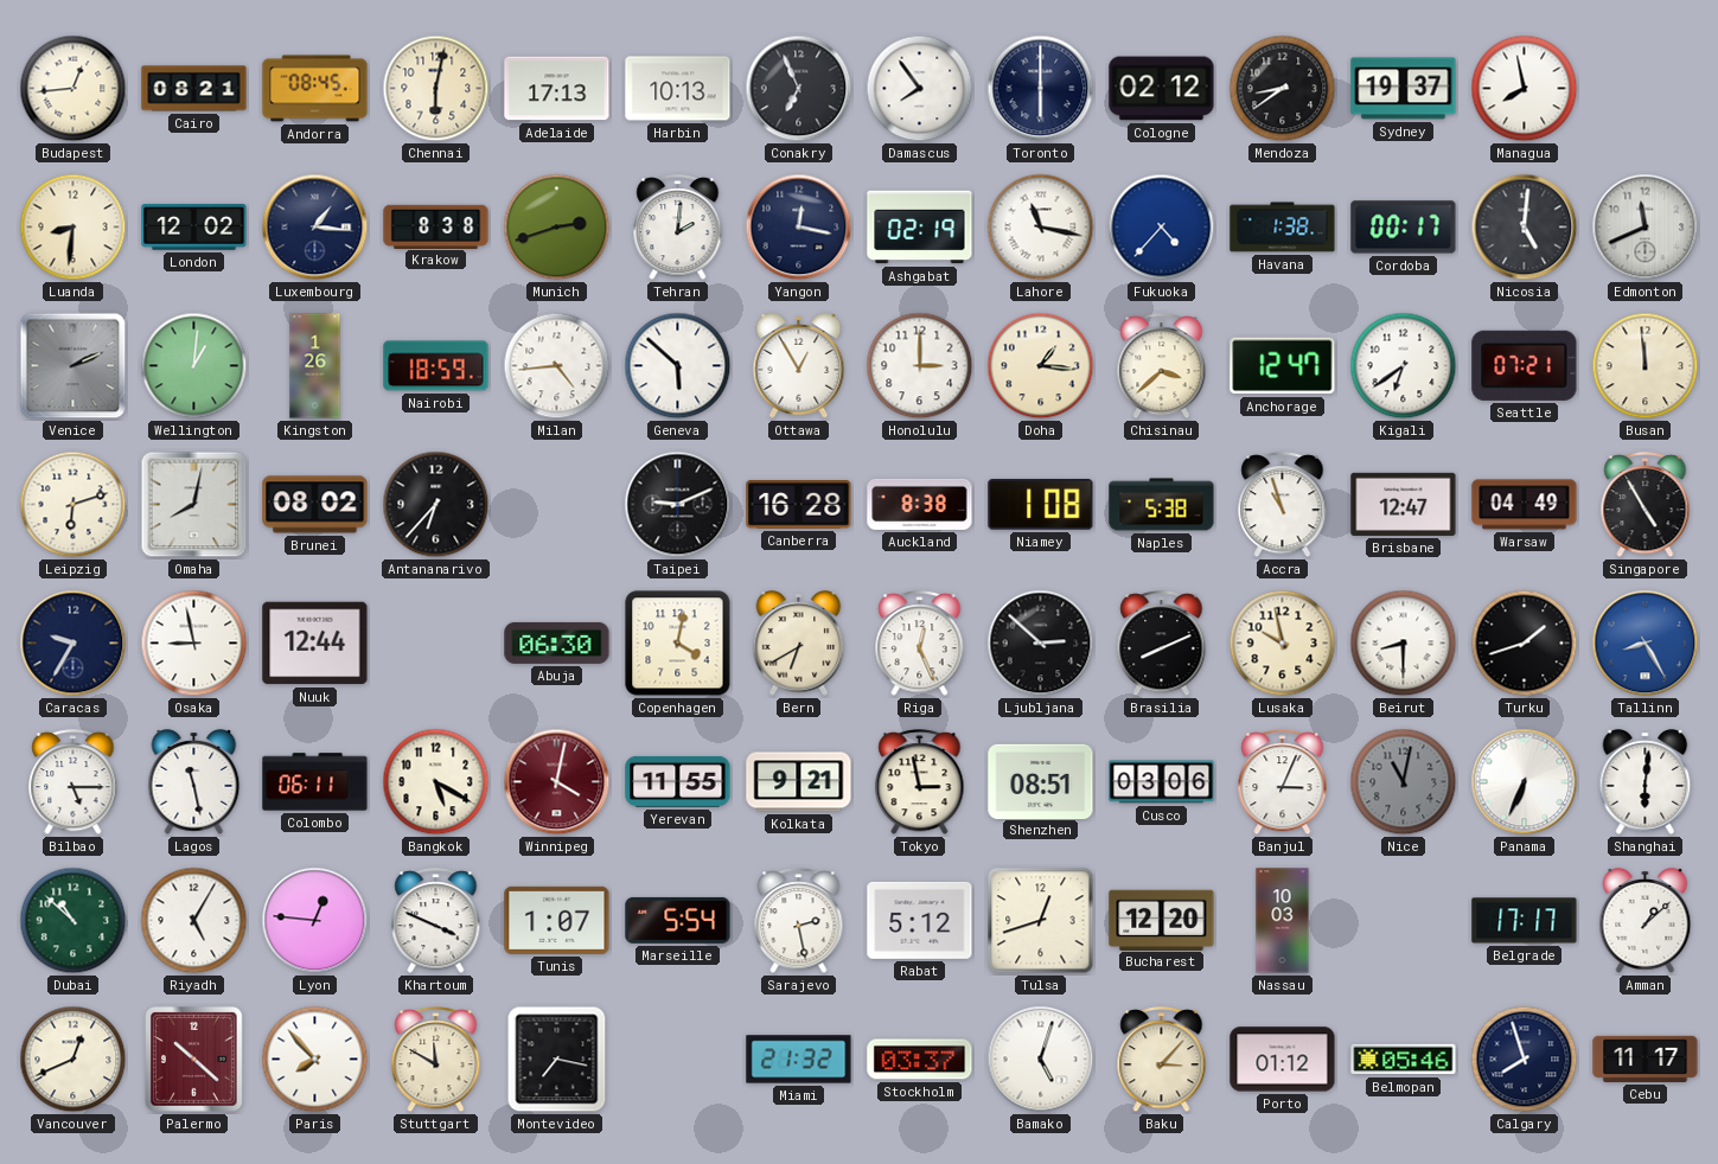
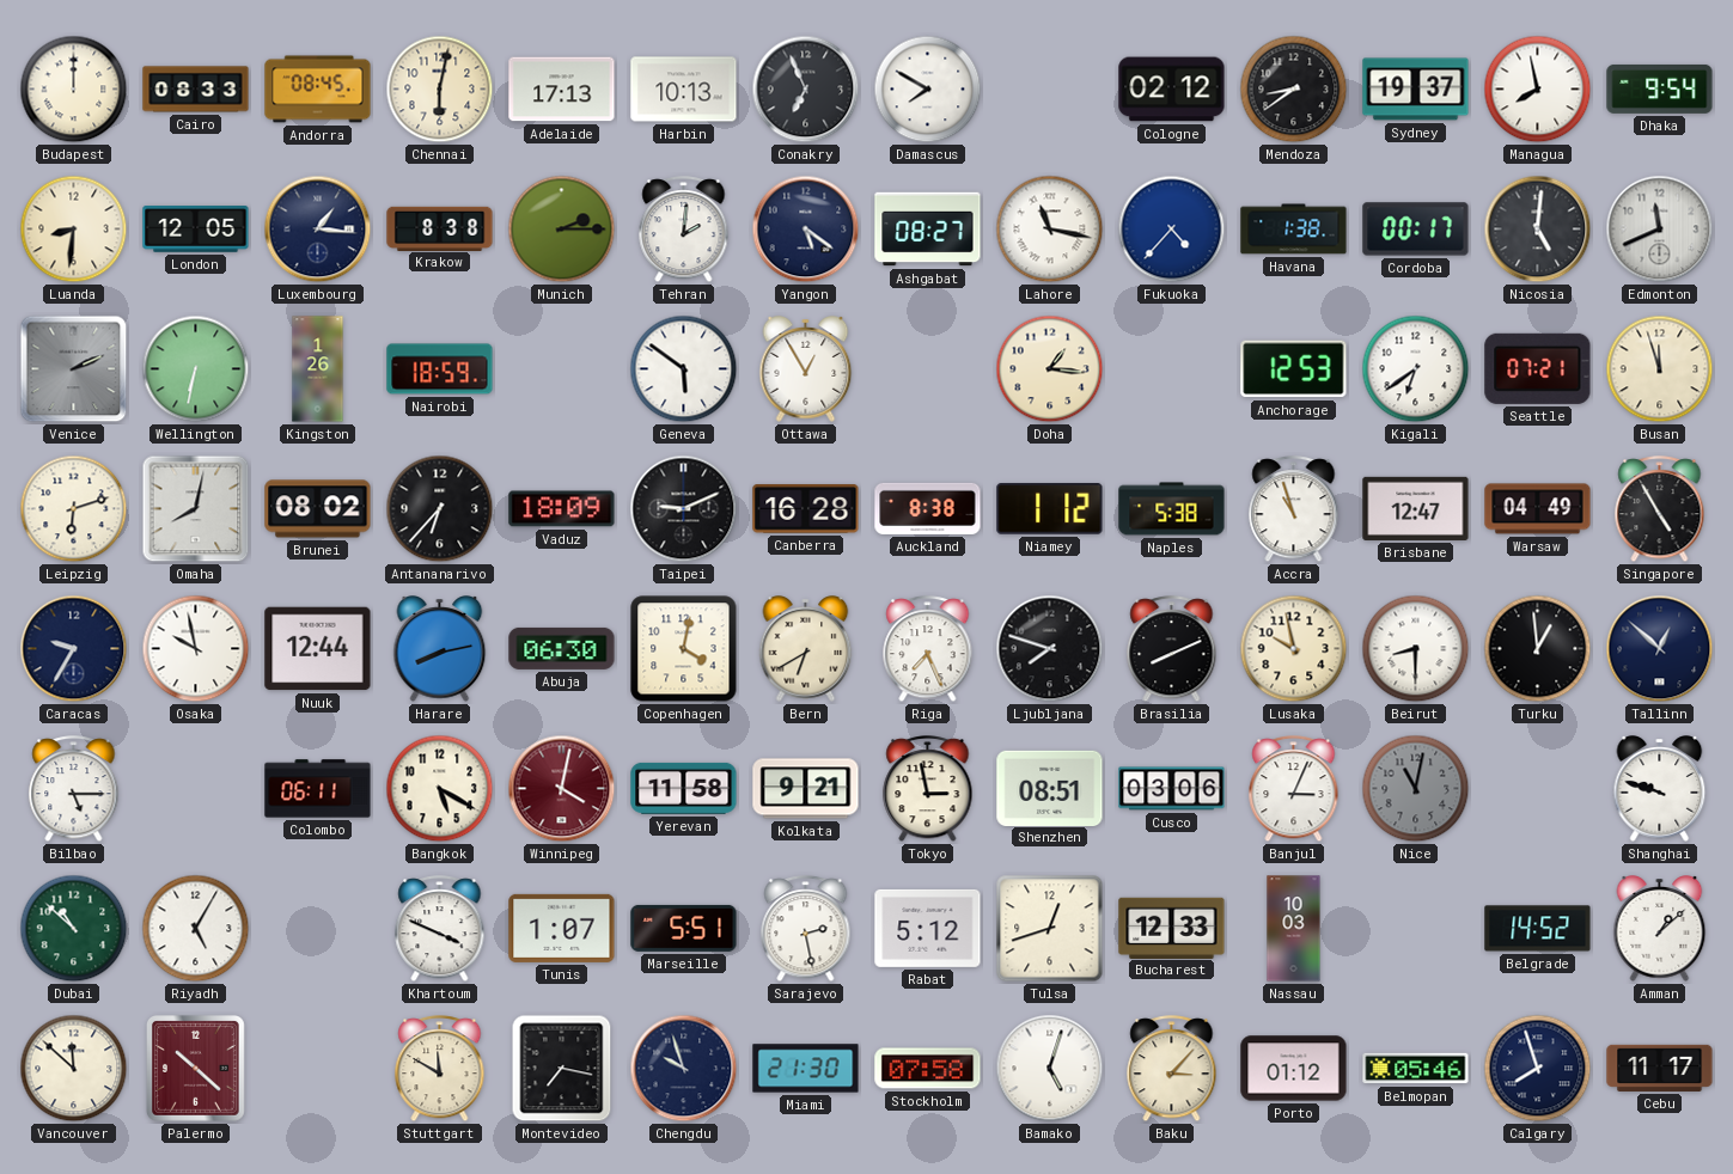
Budapest: 12:44 -> 12:00
Cairo: 08:21 -> 08:33
Damascus: 7:54 -> 7:50
Toronto: 6:00 -> none
Dhaka: none -> 9:54
London: 12:02 -> 12:05
Munich: 2:42 -> 2:15
Yangon: 12:17 -> 5:21
Ashgabat: 02:19 -> 08:27
Wellington: 1:01 -> 6:32
Milan: 4:44 -> none
Geneva: 5:52 -> 5:51
Honolulu: 3:00 -> none
Chisinau: 3:38 -> none
Anchorage: 12:47 -> 12:53
Busan: 11:59 -> 11:57
Vaduz: none -> 18:09
Niamey: 1:08 -> 1:12
Osaka: 8:58 -> 9:58
Harare: none -> 8:13
Riga: 12:26 -> 7:26
Ljubljana: 2:52 -> 7:48
Turku: 1:42 -> 12:59
Tallinn: 8:25 -> 12:52
Tallinn dial: blue -> navy
Lagos: 11:28 -> none
Yerevan: 11:55 -> 11:58
Panama: 6:34 -> none
Shanghai: 6:01 -> 9:48
Lyon: 12:46 -> none
Marseille: 5:54 -> 5:51
Bucharest: 12:20 -> 12:33
Belgrade: 17:17 -> 14:52
Vancouver: 12:41 -> 11:52
Paris: 7:53 -> none
Chengdu: none -> 9:57
Miami: 21:32 -> 21:30
Stockholm: 03:37 -> 07:58
